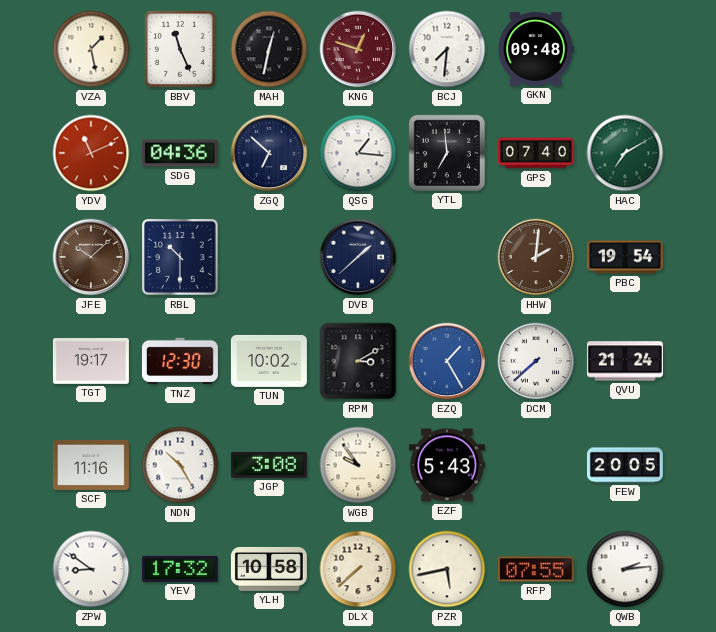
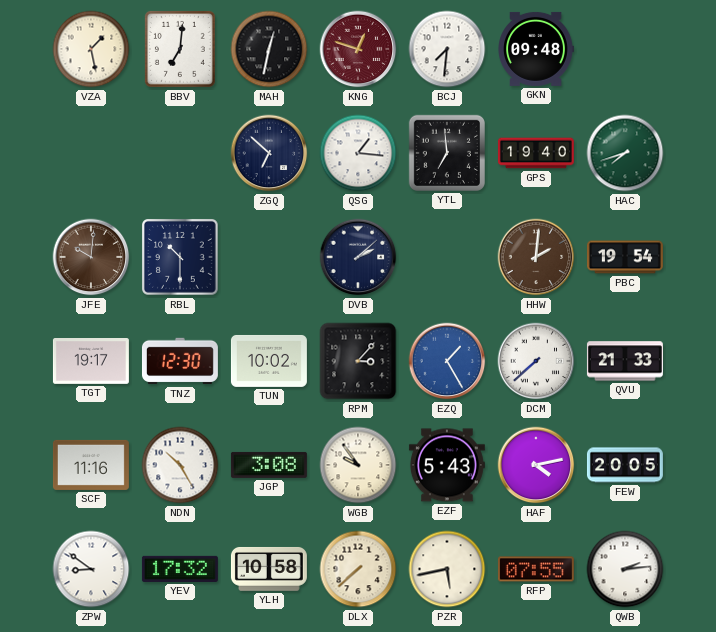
BBV: 11:26 -> 7:01
YDV: 11:11 -> none
SDG: 04:36 -> none
GPS: 07:40 -> 19:40
HAC: 7:10 -> 7:42
JFE: 10:08 -> 10:01
DVB: 1:38 -> 2:08
RPM: 3:10 -> 3:07
QVU: 21:24 -> 21:33
HAF: none -> 4:13
